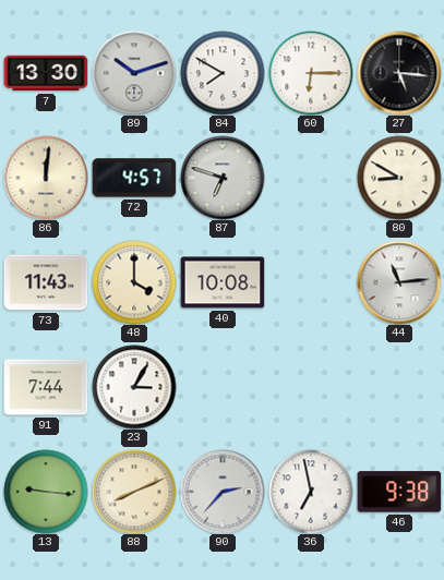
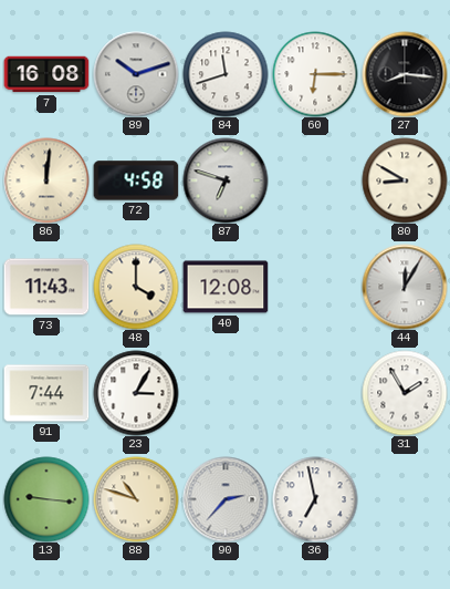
7: 13:30 -> 16:08
84: 7:50 -> 11:42
27: 5:16 -> 8:16
72: 4:57 -> 4:58
40: 10:08 -> 12:08
44: 11:14 -> 12:05
31: none -> 1:55
88: 8:11 -> 10:48
46: 9:38 -> none
